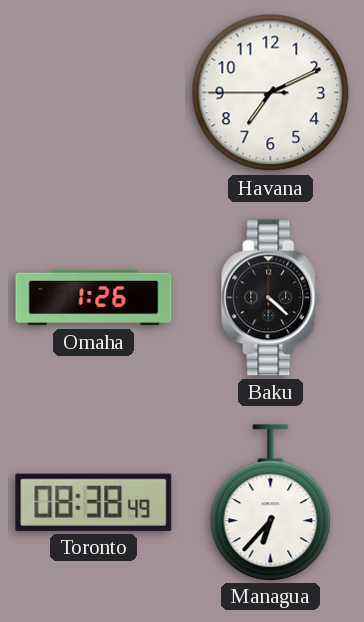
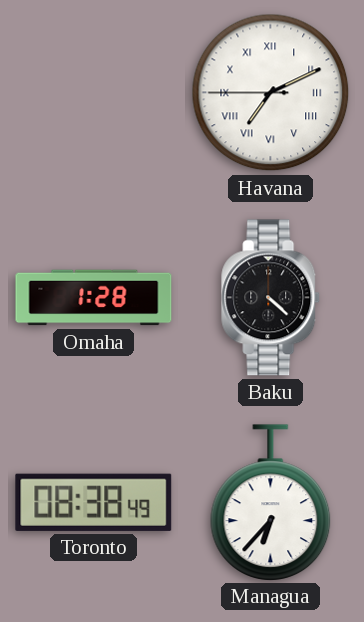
Havana numerals: Arabic -> Roman
Omaha: 1:26 -> 1:28
